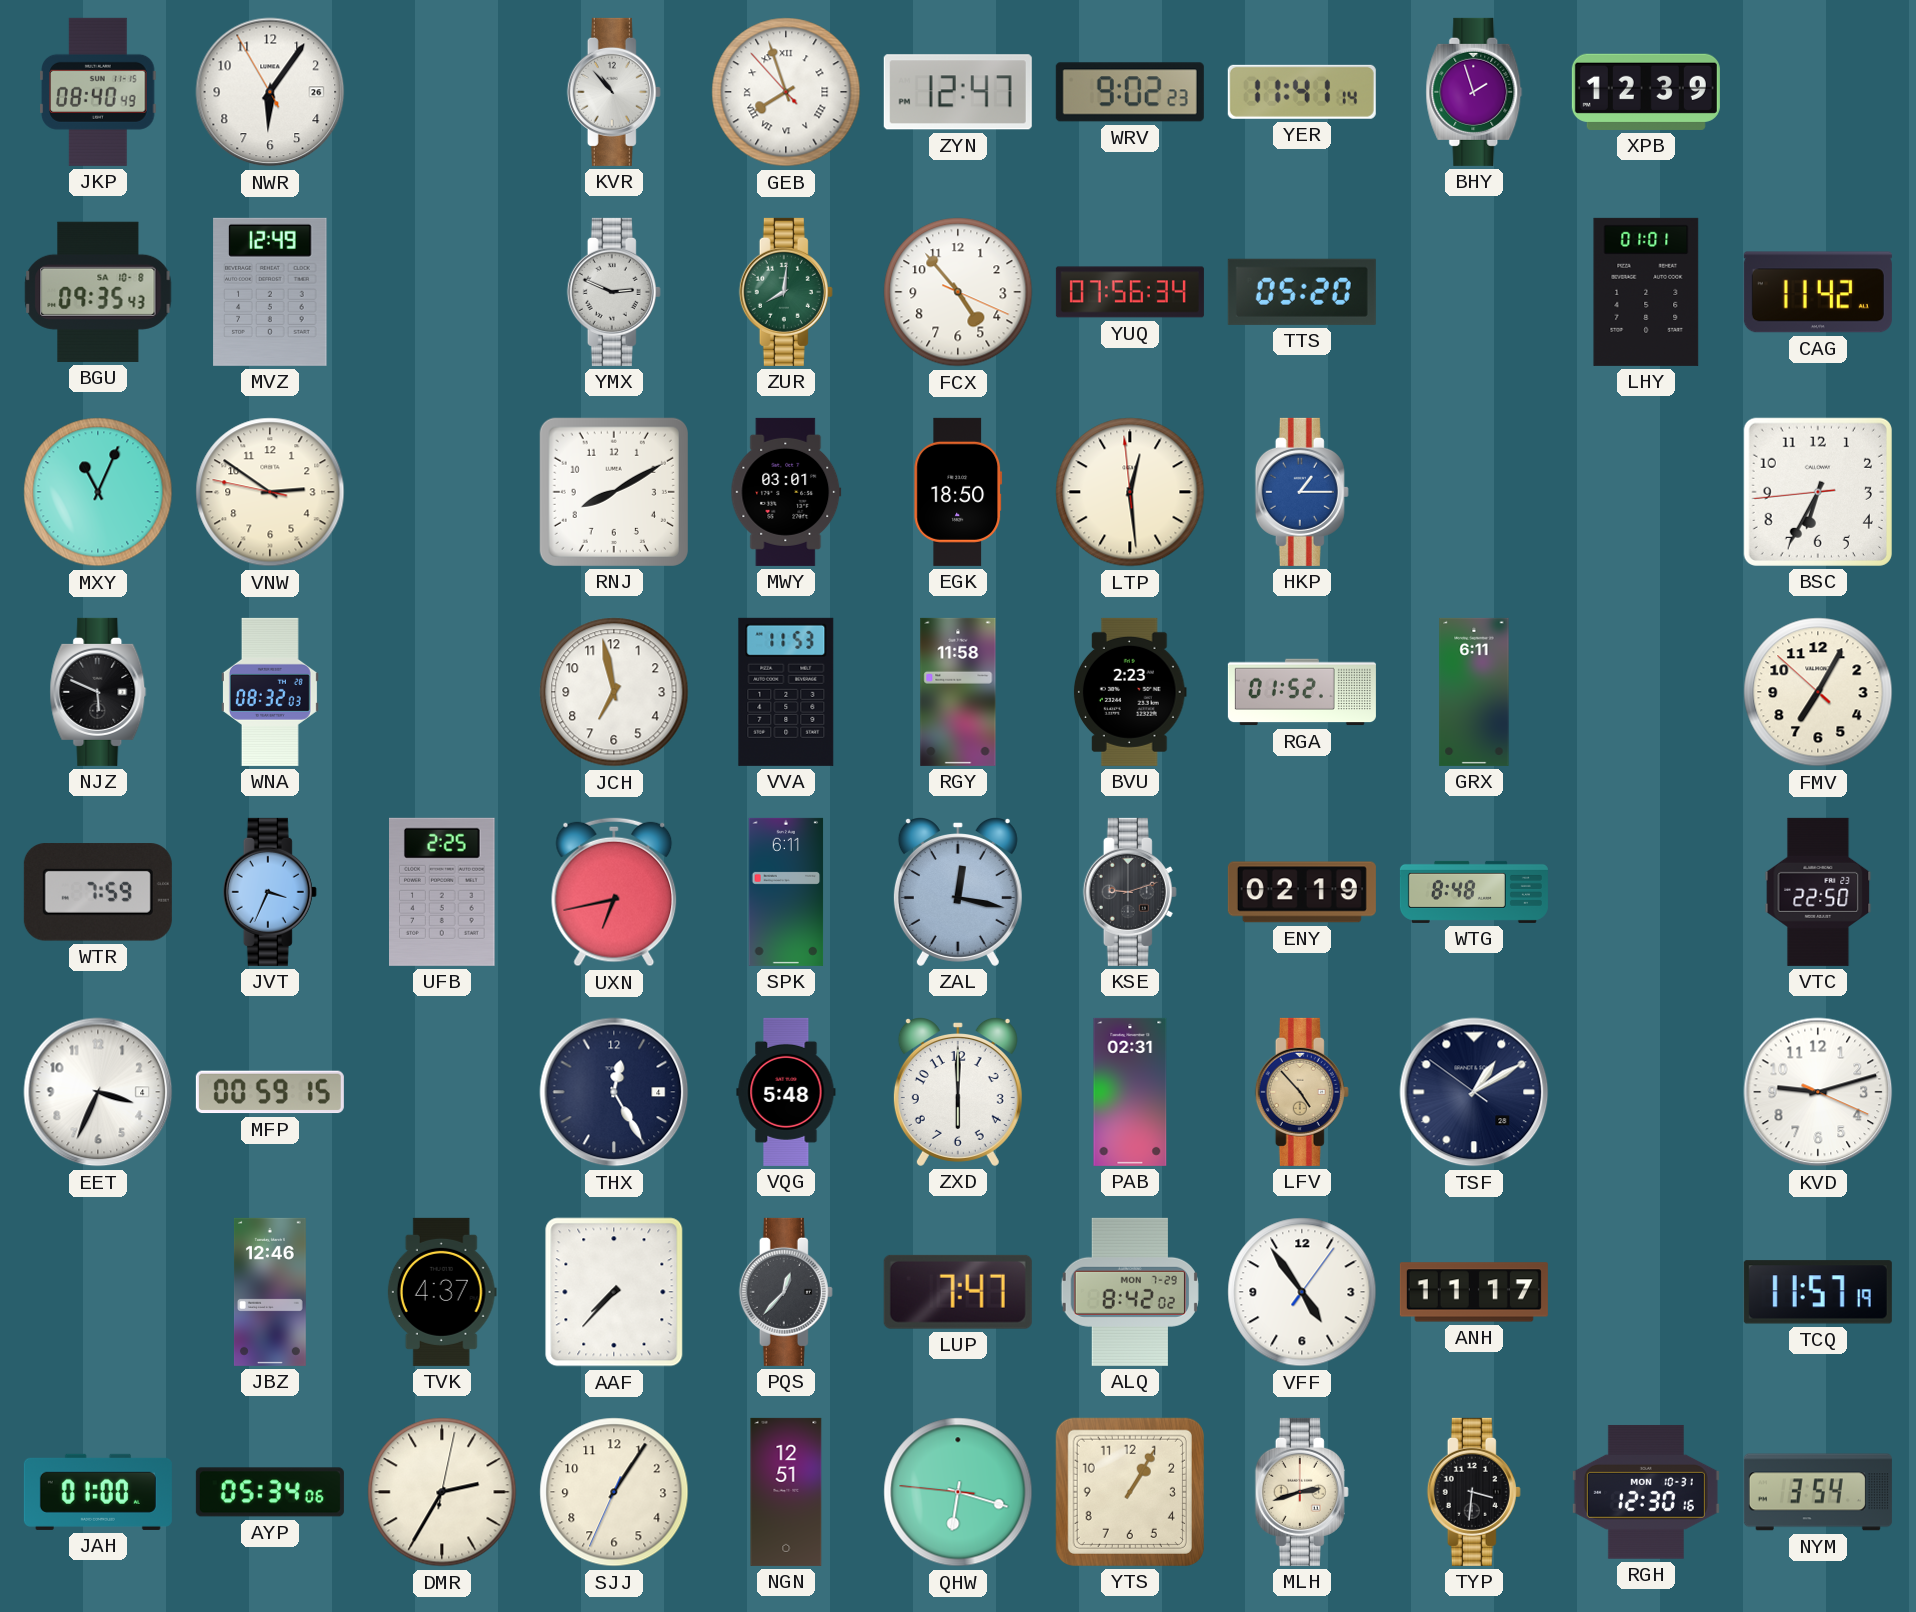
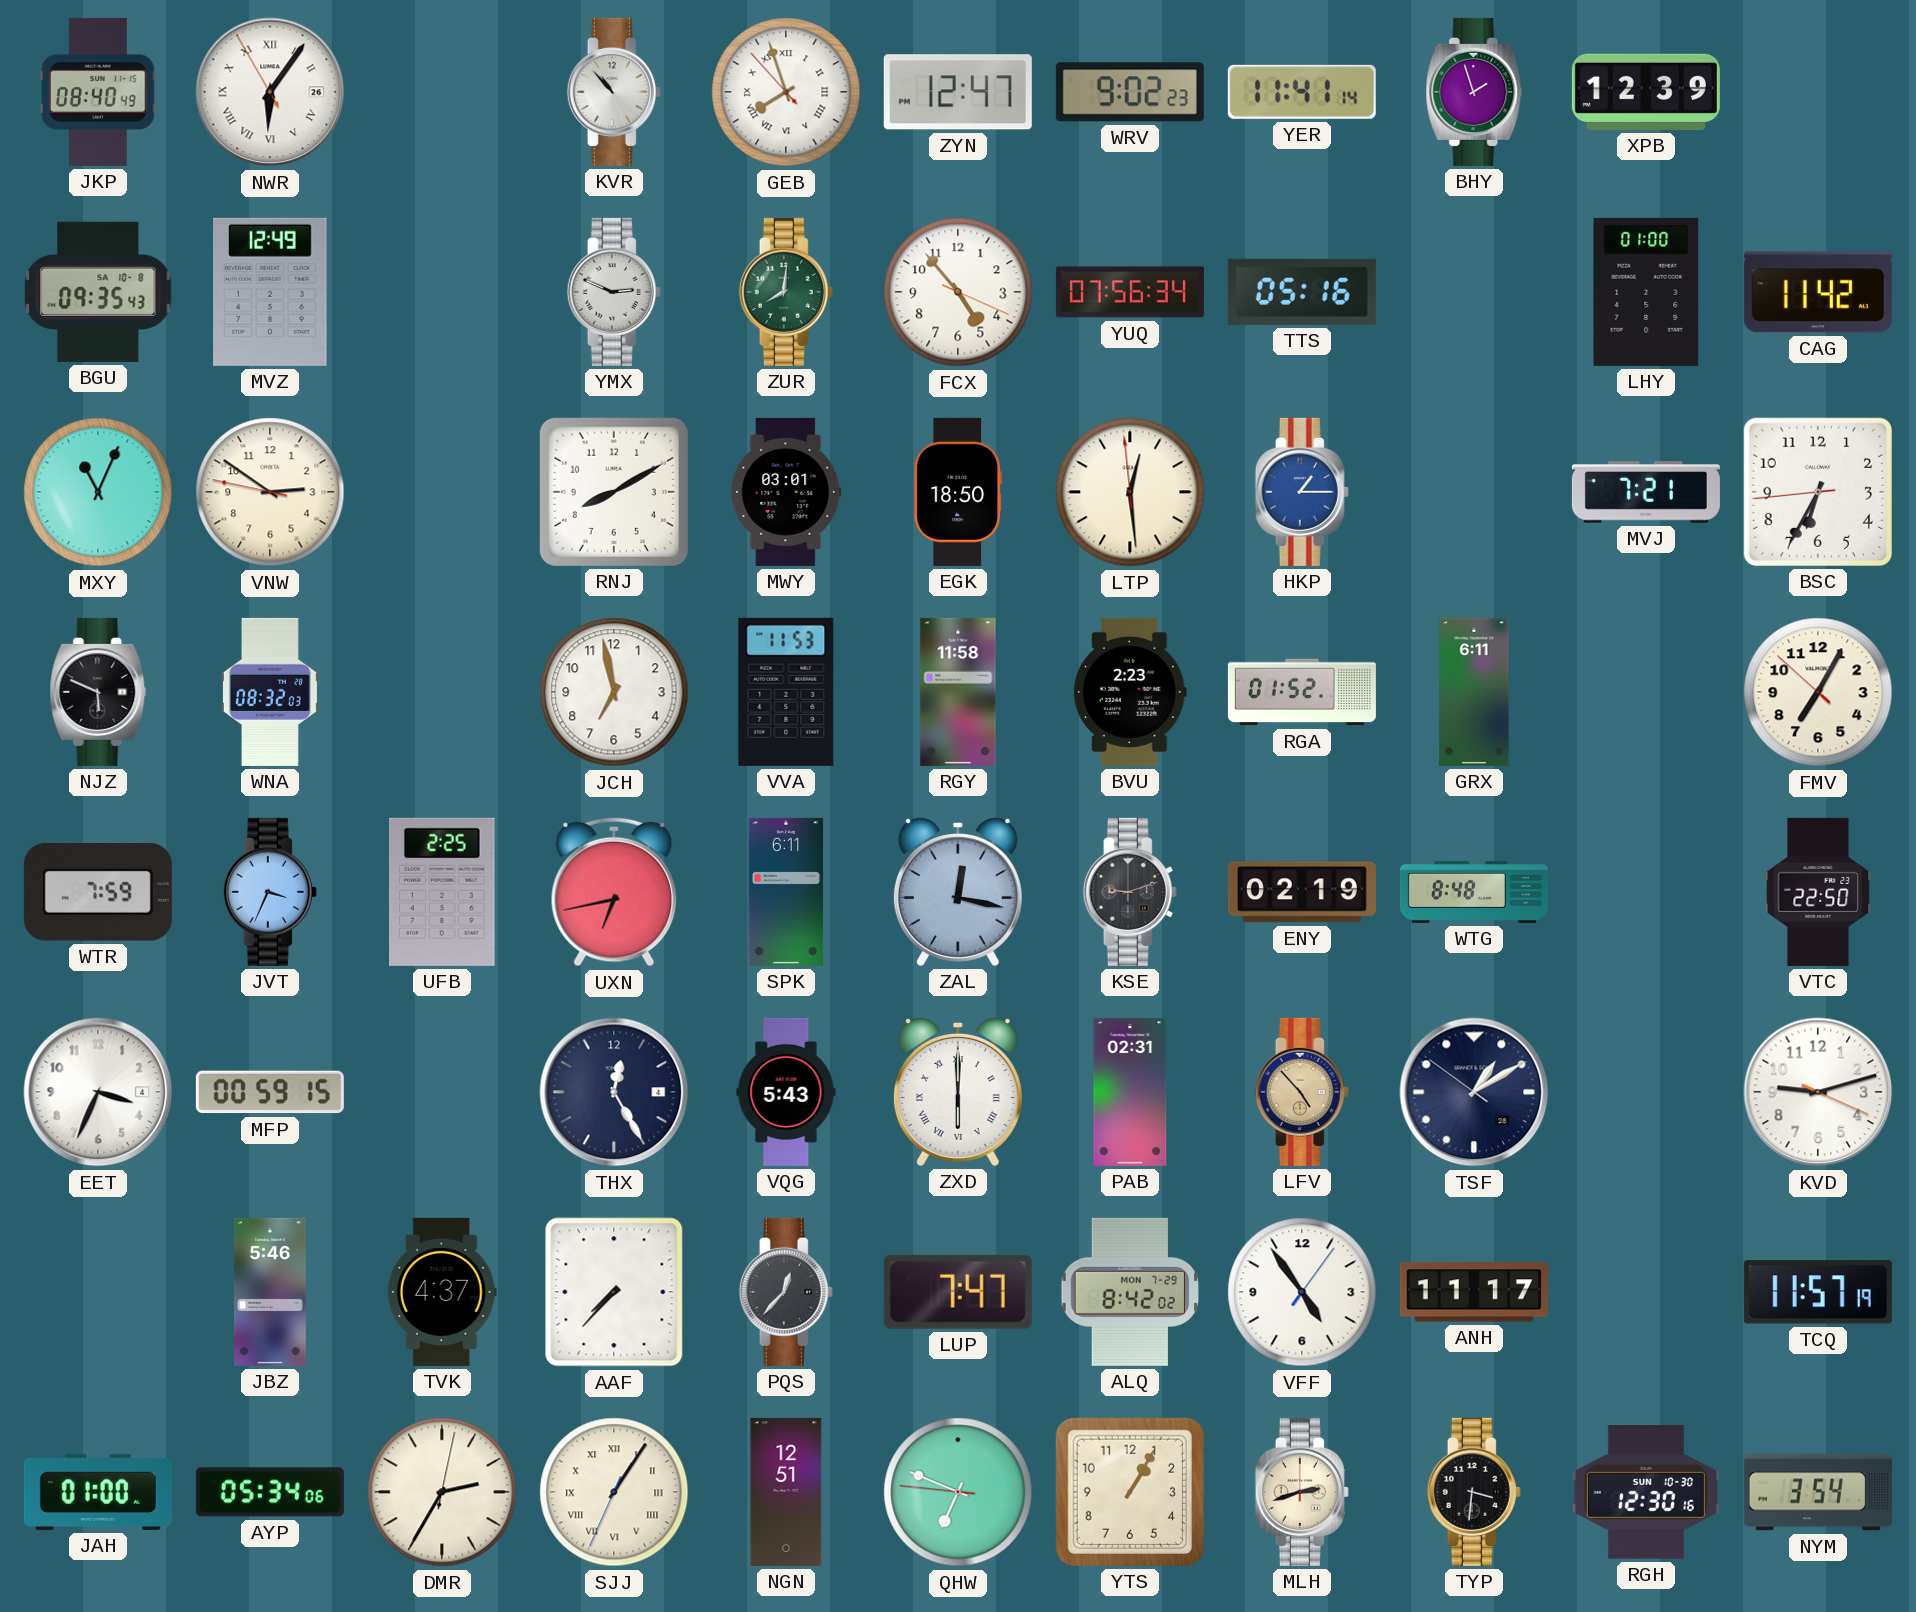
NWR numerals: Arabic -> Roman
TTS: 05:20 -> 05:16
LHY: 01:01 -> 01:00
MVJ: none -> 7:21
VQG: 5:48 -> 5:43
ZXD numerals: Arabic -> Roman
JBZ: 12:46 -> 5:46
SJJ numerals: Arabic -> Roman
QHW: 6:17 -> 6:48
RGH date: MON 10-31 -> SUN 10-30
